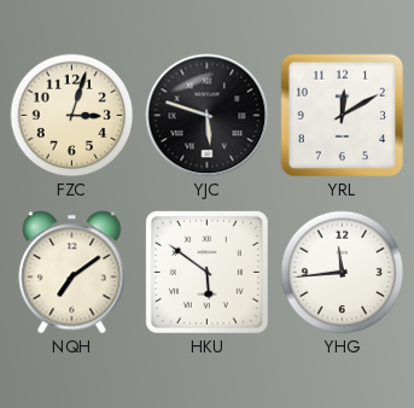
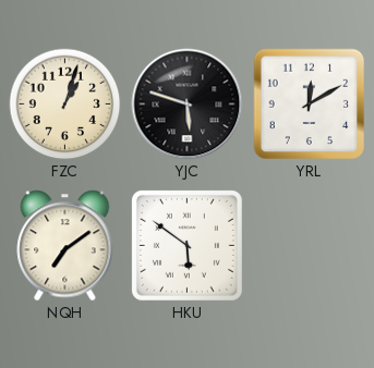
FZC: 3:03 -> 1:03
YHG: 11:44 -> none
